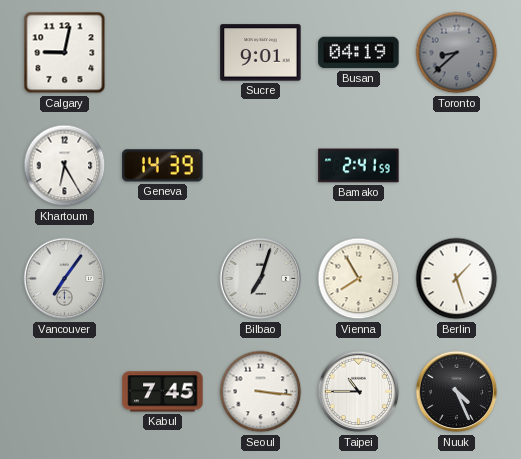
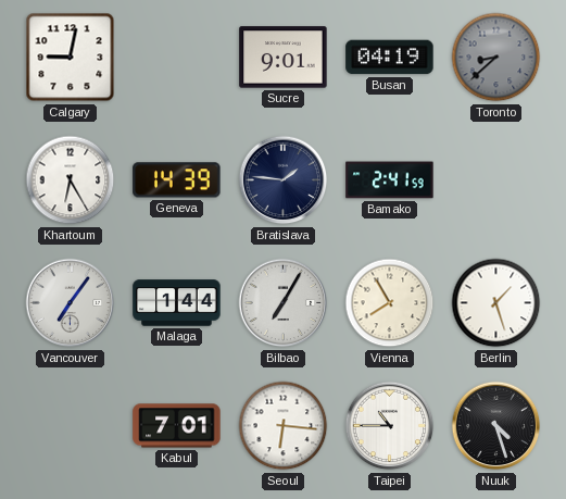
Bratislava: none -> 1:46
Malaga: none -> 1:44
Bilbao: 7:03 -> 7:05
Kabul: 7:45 -> 7:01
Seoul: 3:16 -> 6:16
Nuuk: 4:26 -> 4:27
